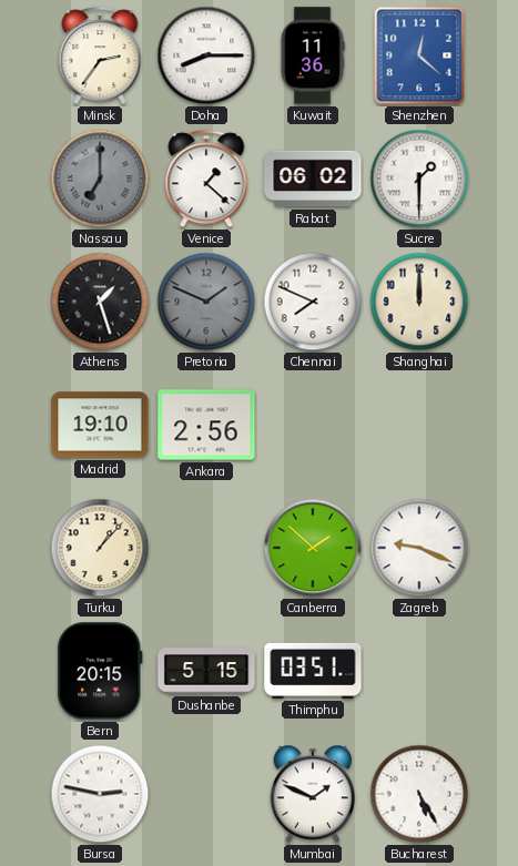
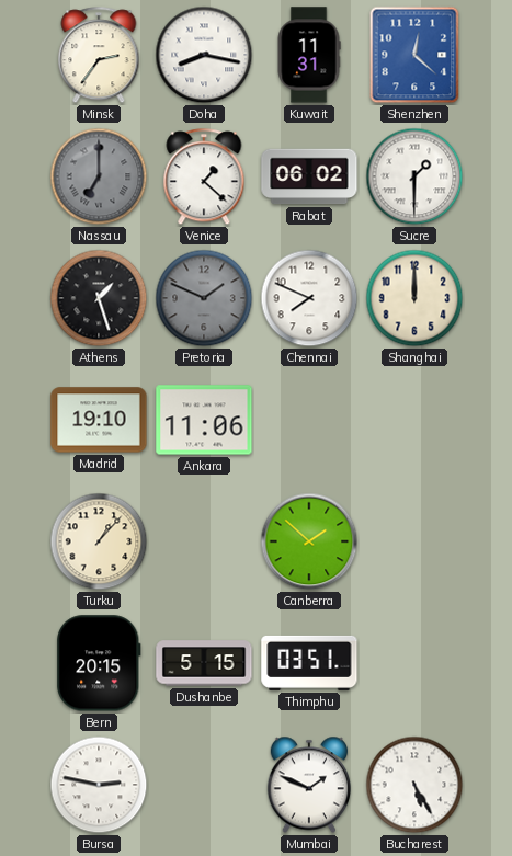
Doha: 8:15 -> 8:17
Kuwait: 11:36 -> 11:31
Ankara: 2:56 -> 11:06
Zagreb: 9:19 -> none
